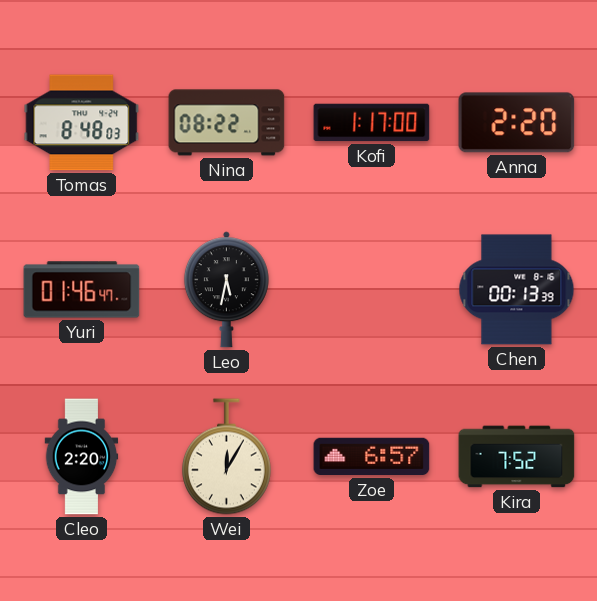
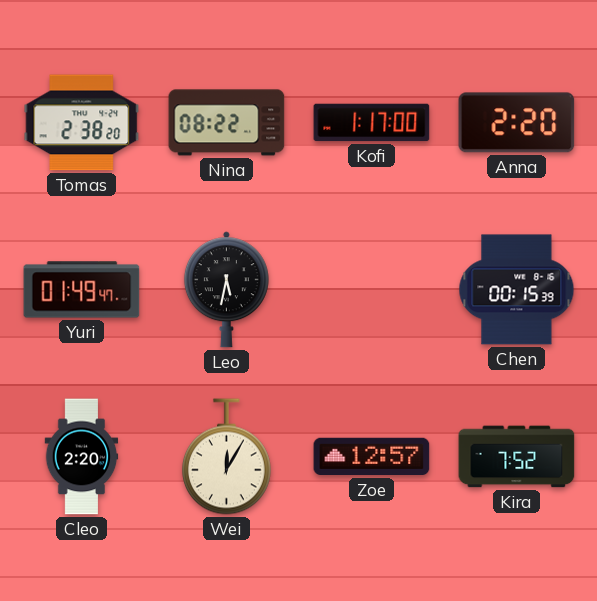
Tomas: 8:48 -> 2:38
Yuri: 01:46 -> 01:49
Chen: 00:13 -> 00:15
Zoe: 6:57 -> 12:57
